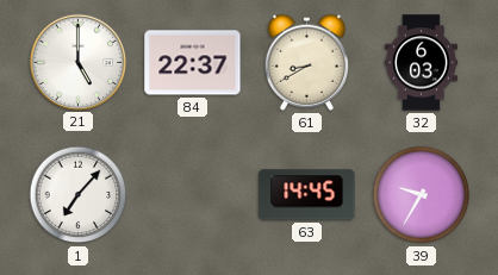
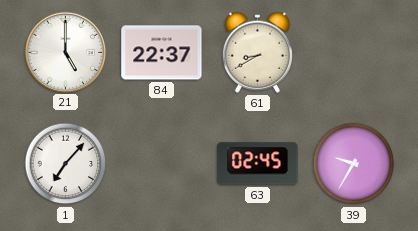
32: 6:03 -> none
63: 14:45 -> 02:45
